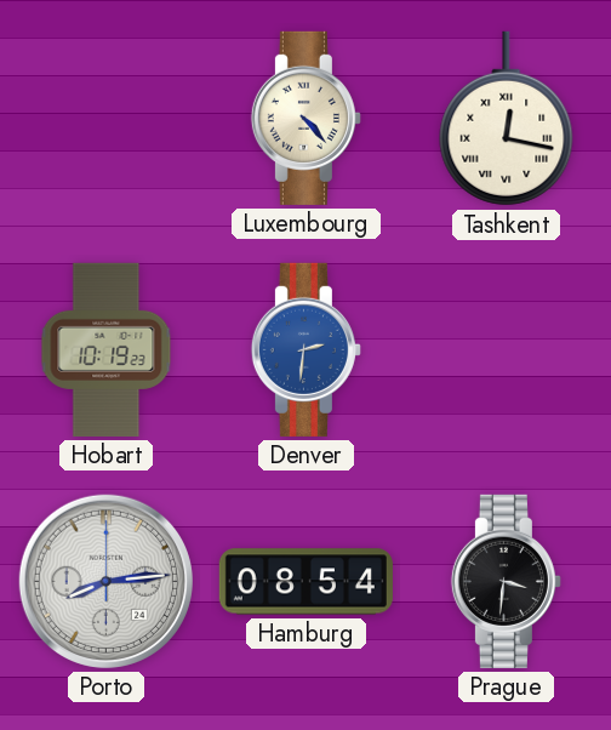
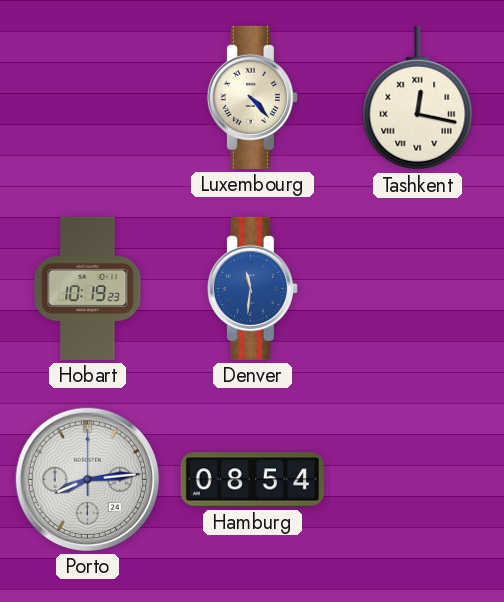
Denver: 2:31 -> 11:31
Prague: 3:31 -> none
